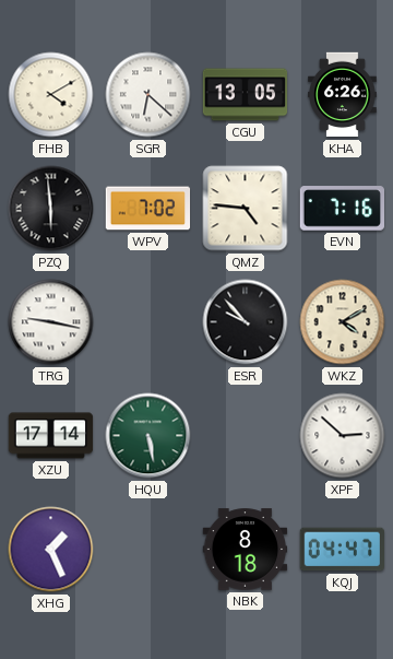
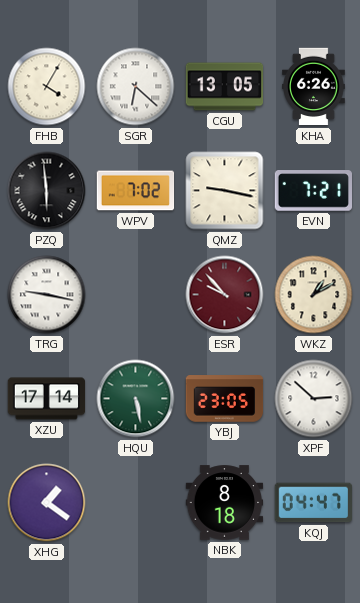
FHB: 4:10 -> 4:05
QMZ: 4:46 -> 9:17
EVN: 7:16 -> 7:21
ESR dial: black -> burgundy
WKZ: 4:10 -> 1:10
YBJ: none -> 23:05
XHG: 1:26 -> 1:21
